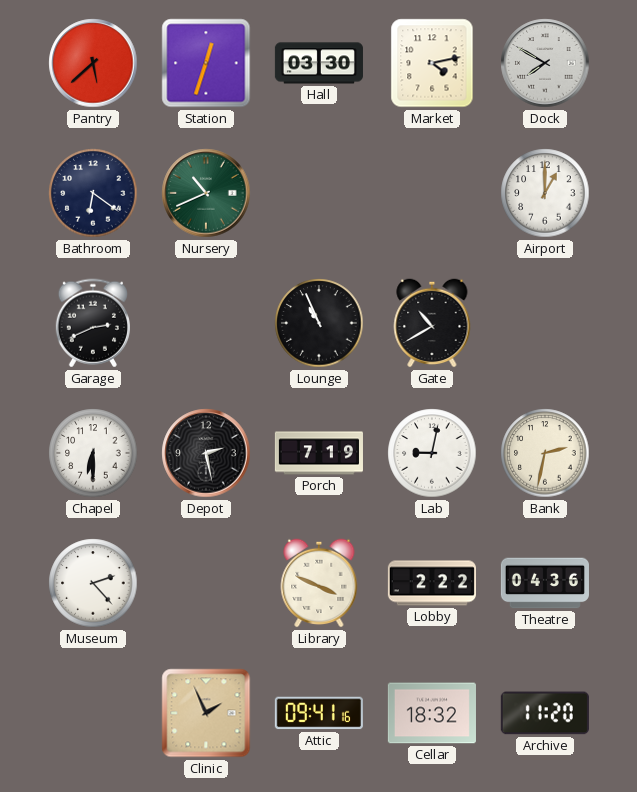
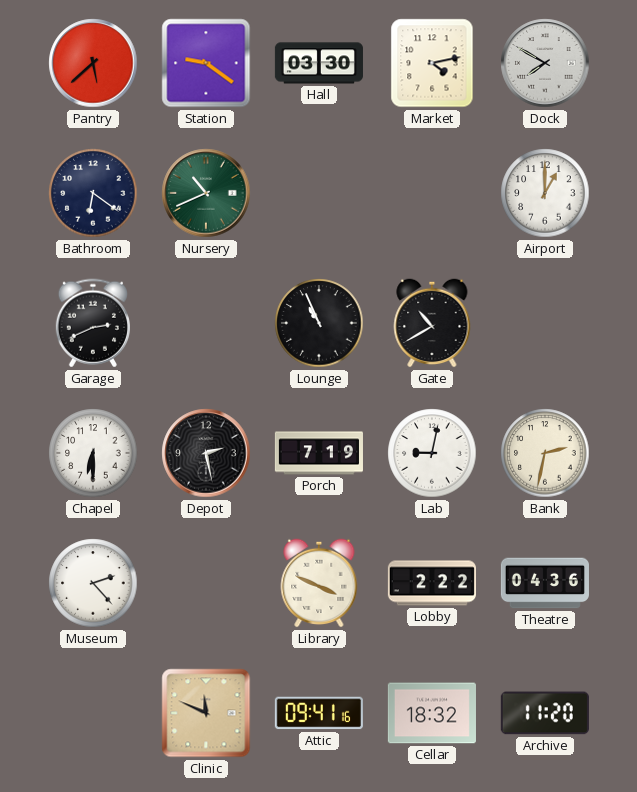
Station: 12:33 -> 9:21
Clinic: 1:56 -> 11:49
